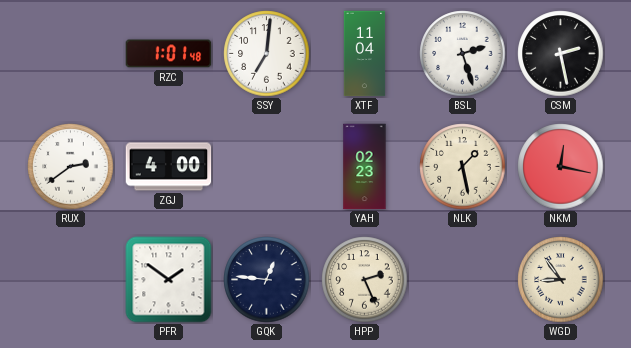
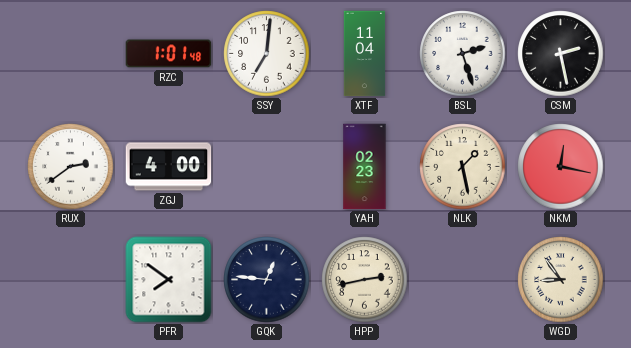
PFR: 1:51 -> 7:51
HPP: 2:26 -> 2:43
